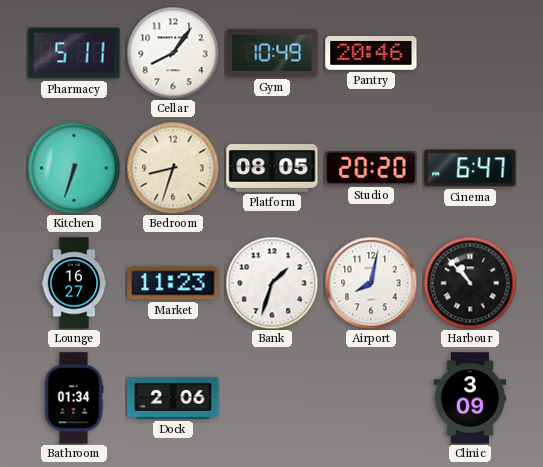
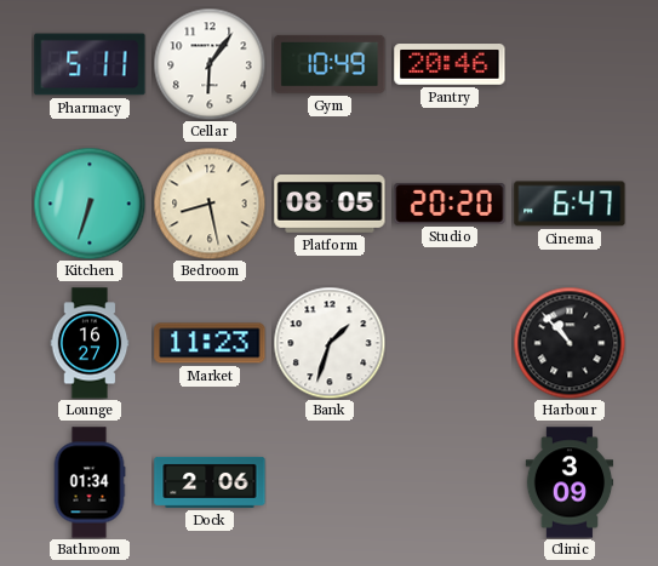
Cellar: 8:06 -> 6:06
Bedroom: 8:33 -> 8:28
Airport: 8:02 -> none
